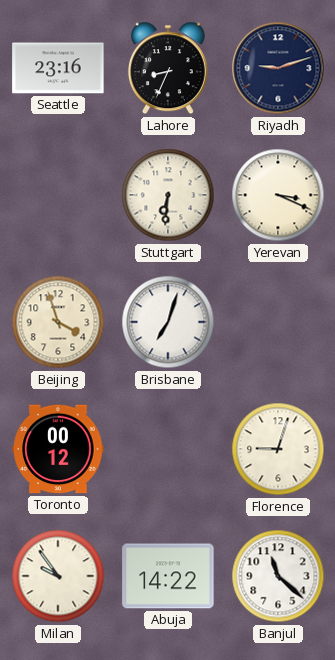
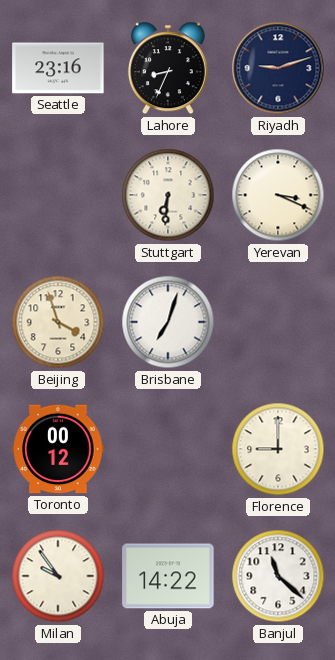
Florence: 9:03 -> 9:00
